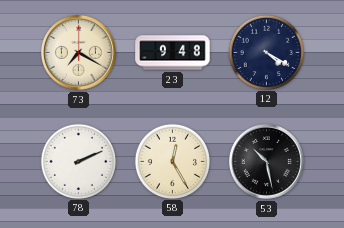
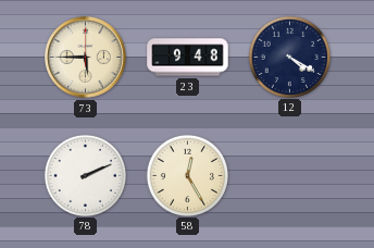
73: 7:20 -> 5:45
53: 10:28 -> none
